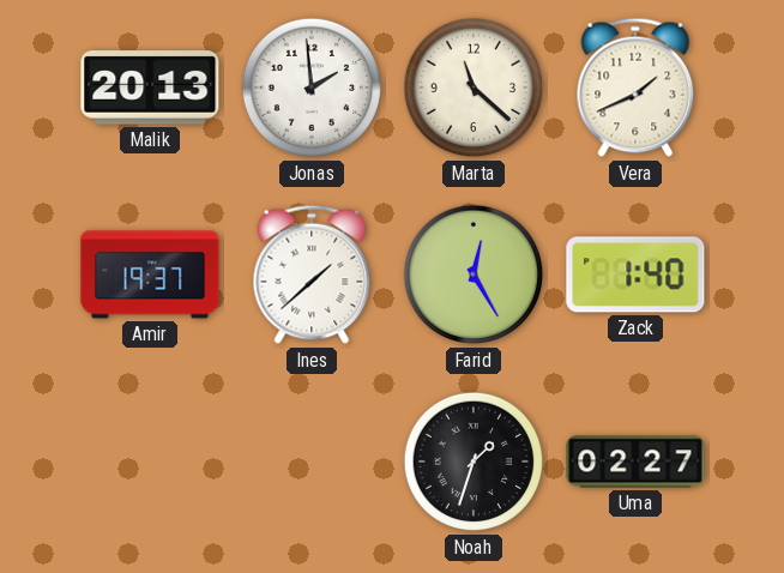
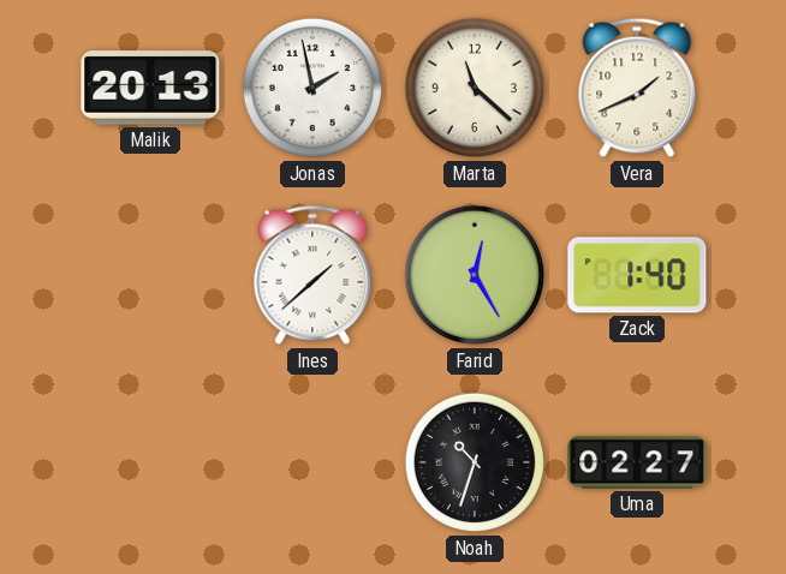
Jonas: 1:59 -> 1:58
Amir: 19:37 -> none
Noah: 1:33 -> 10:33
